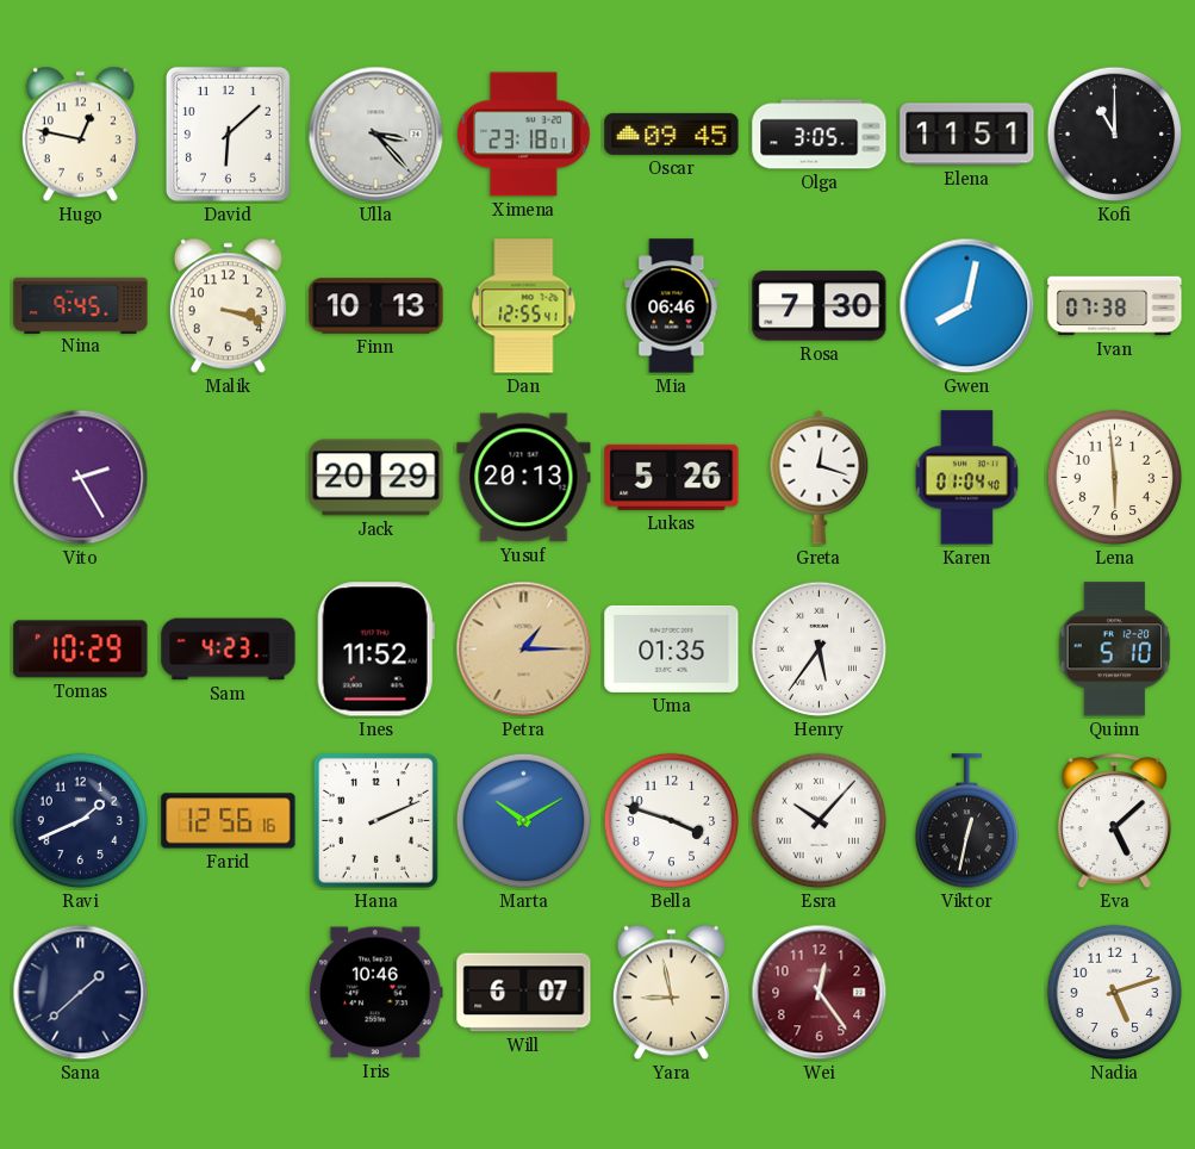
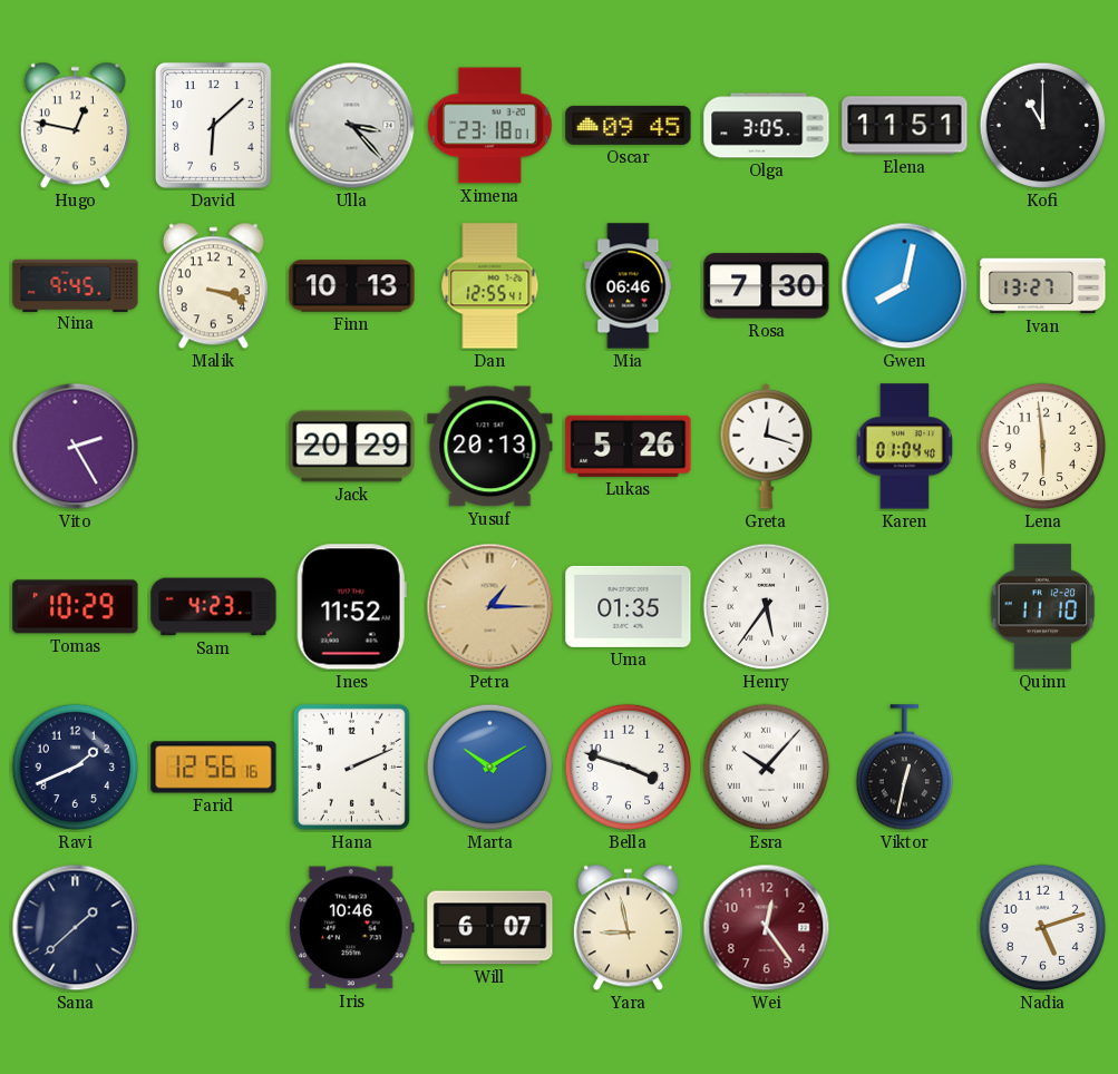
Ivan: 07:38 -> 13:27
Quinn: 5:10 -> 11:10
Eva: 5:08 -> none
